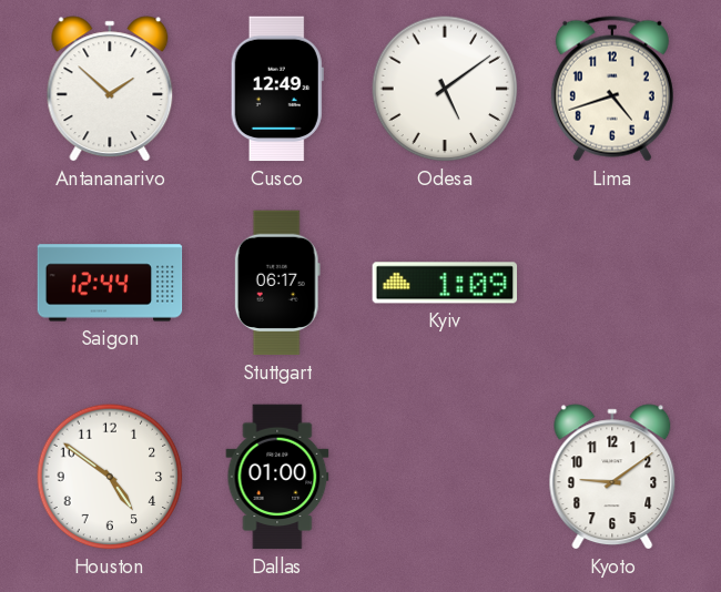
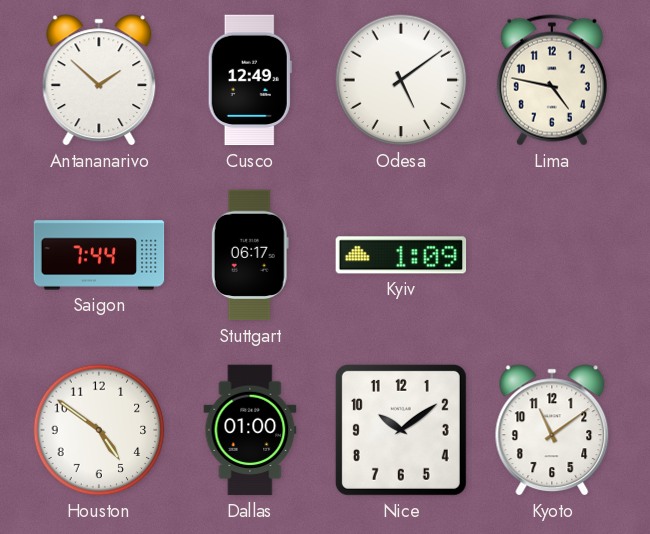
Lima: 4:42 -> 4:47
Saigon: 12:44 -> 7:44
Nice: none -> 10:09
Kyoto: 9:09 -> 11:09
